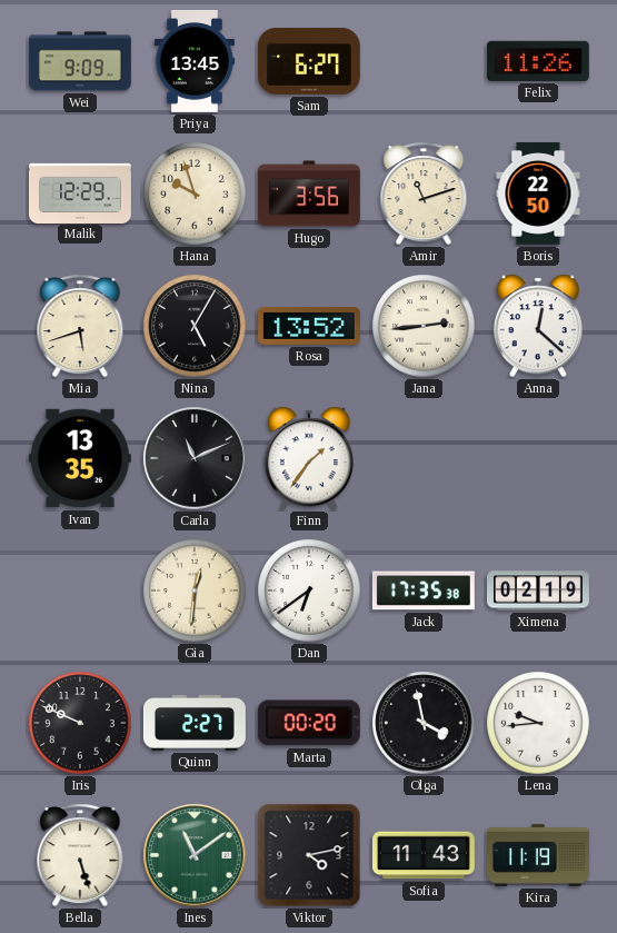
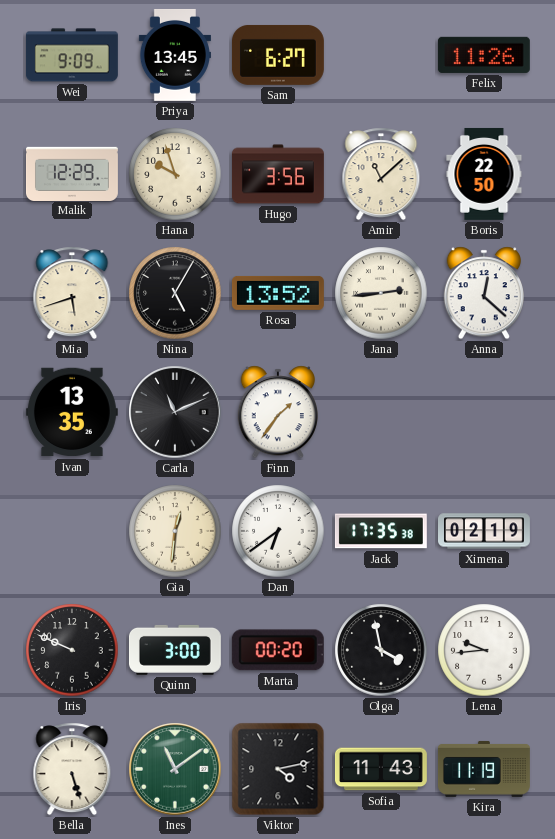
Amir: 11:12 -> 11:08
Quinn: 2:27 -> 3:00
